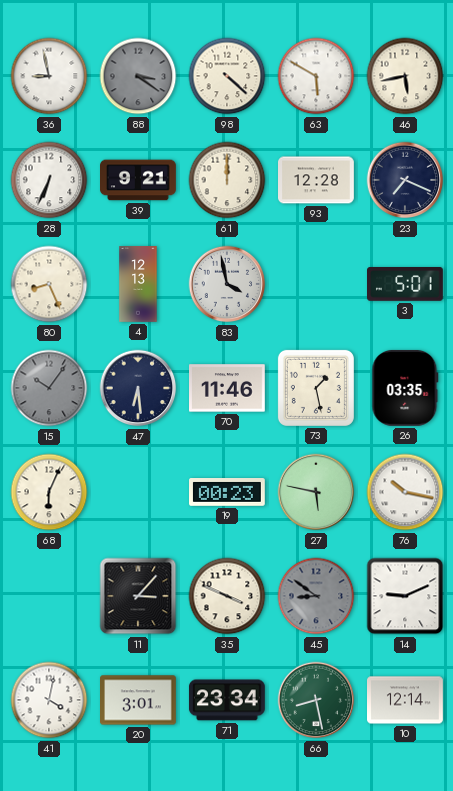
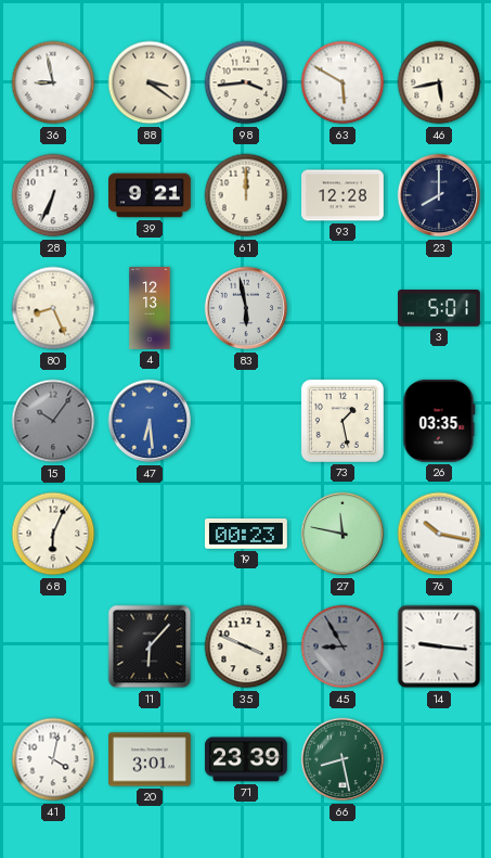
88 dial: grey -> cream
98: 4:22 -> 3:44
23: 7:19 -> 8:00
83: 3:58 -> 5:58
47 dial: navy -> blue
70: 11:46 -> none
27: 5:47 -> 11:47
11: 3:07 -> 6:07
45: 8:51 -> 8:55
14: 9:11 -> 9:16
71: 23:34 -> 23:39
10: 12:14 -> none
